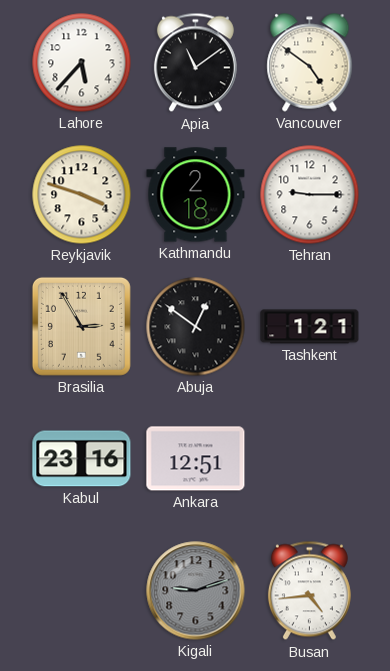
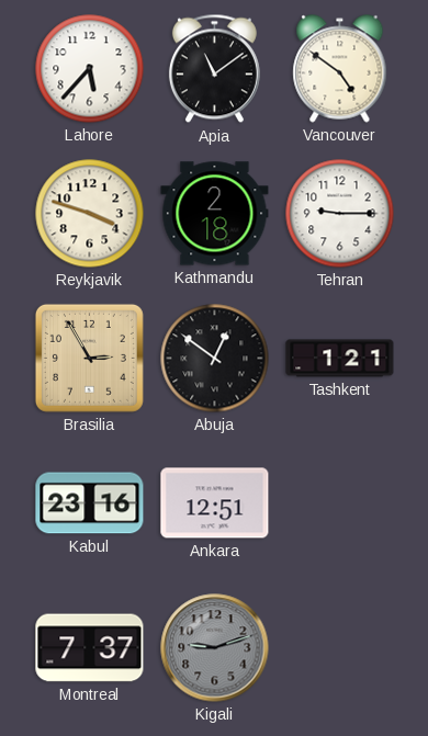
Montreal: none -> 7:37
Busan: 4:44 -> none
